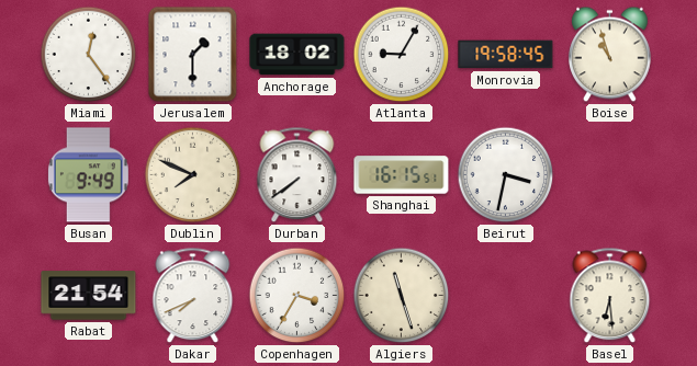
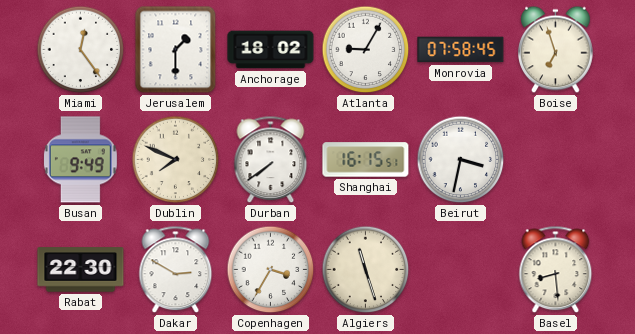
Monrovia: 19:58 -> 07:58
Boise: 10:57 -> 6:57
Rabat: 21:54 -> 22:30
Dakar: 7:41 -> 2:50
Basel: 6:29 -> 8:29
